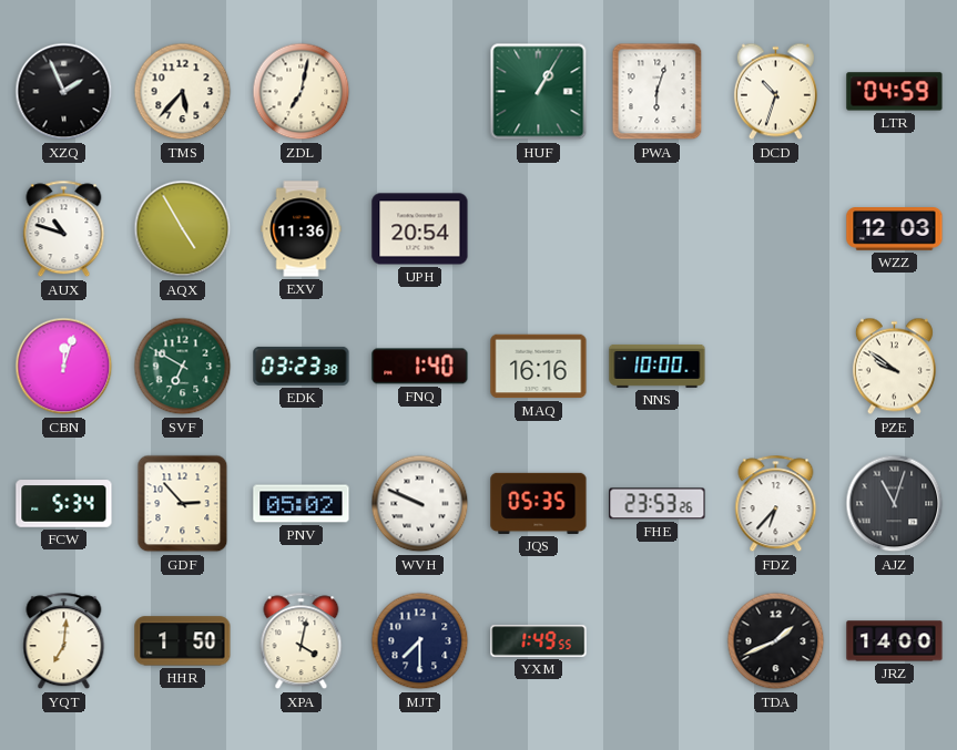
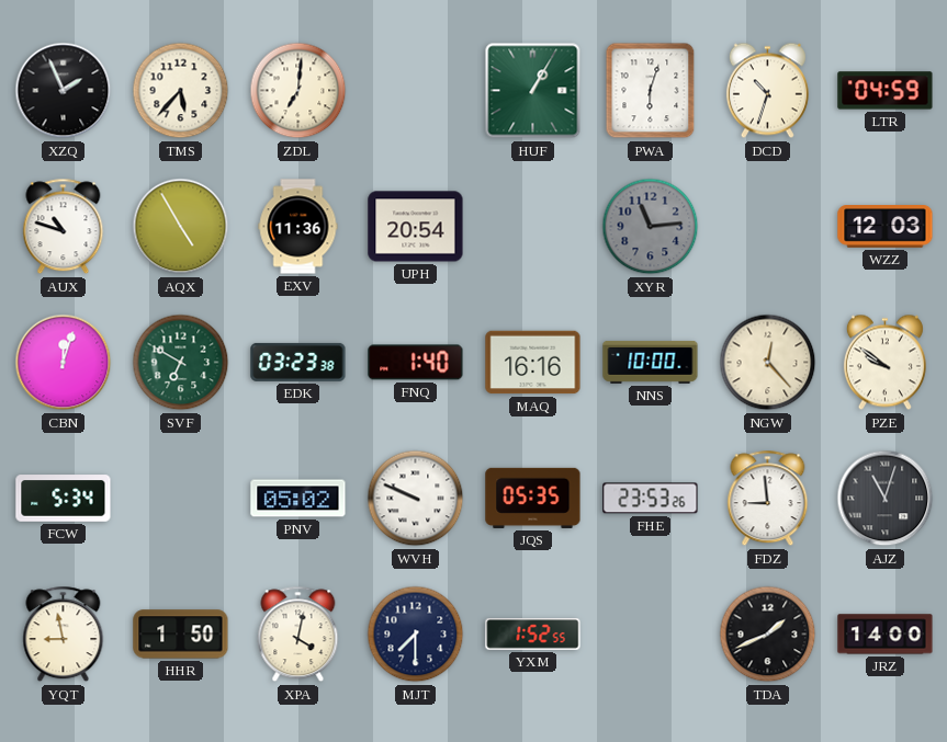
ZDL: 7:02 -> 7:01
XYR: none -> 11:14
NGW: none -> 12:23
GDF: 2:53 -> none
FDZ: 6:37 -> 8:59
YQT: 7:01 -> 8:58
YXM: 1:49 -> 1:52
